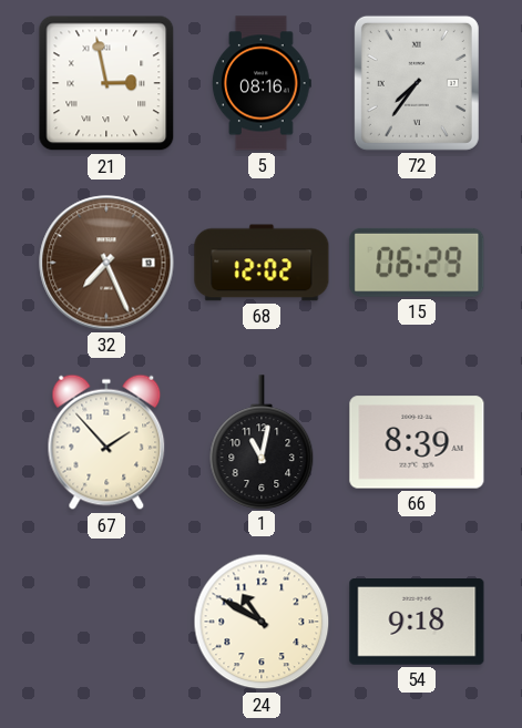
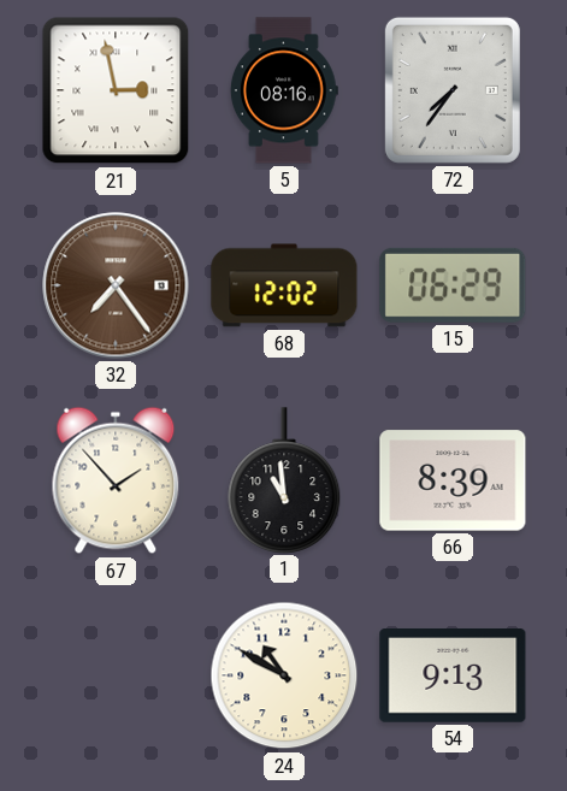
32: 7:26 -> 7:24
1: 11:02 -> 10:59
54: 9:18 -> 9:13
